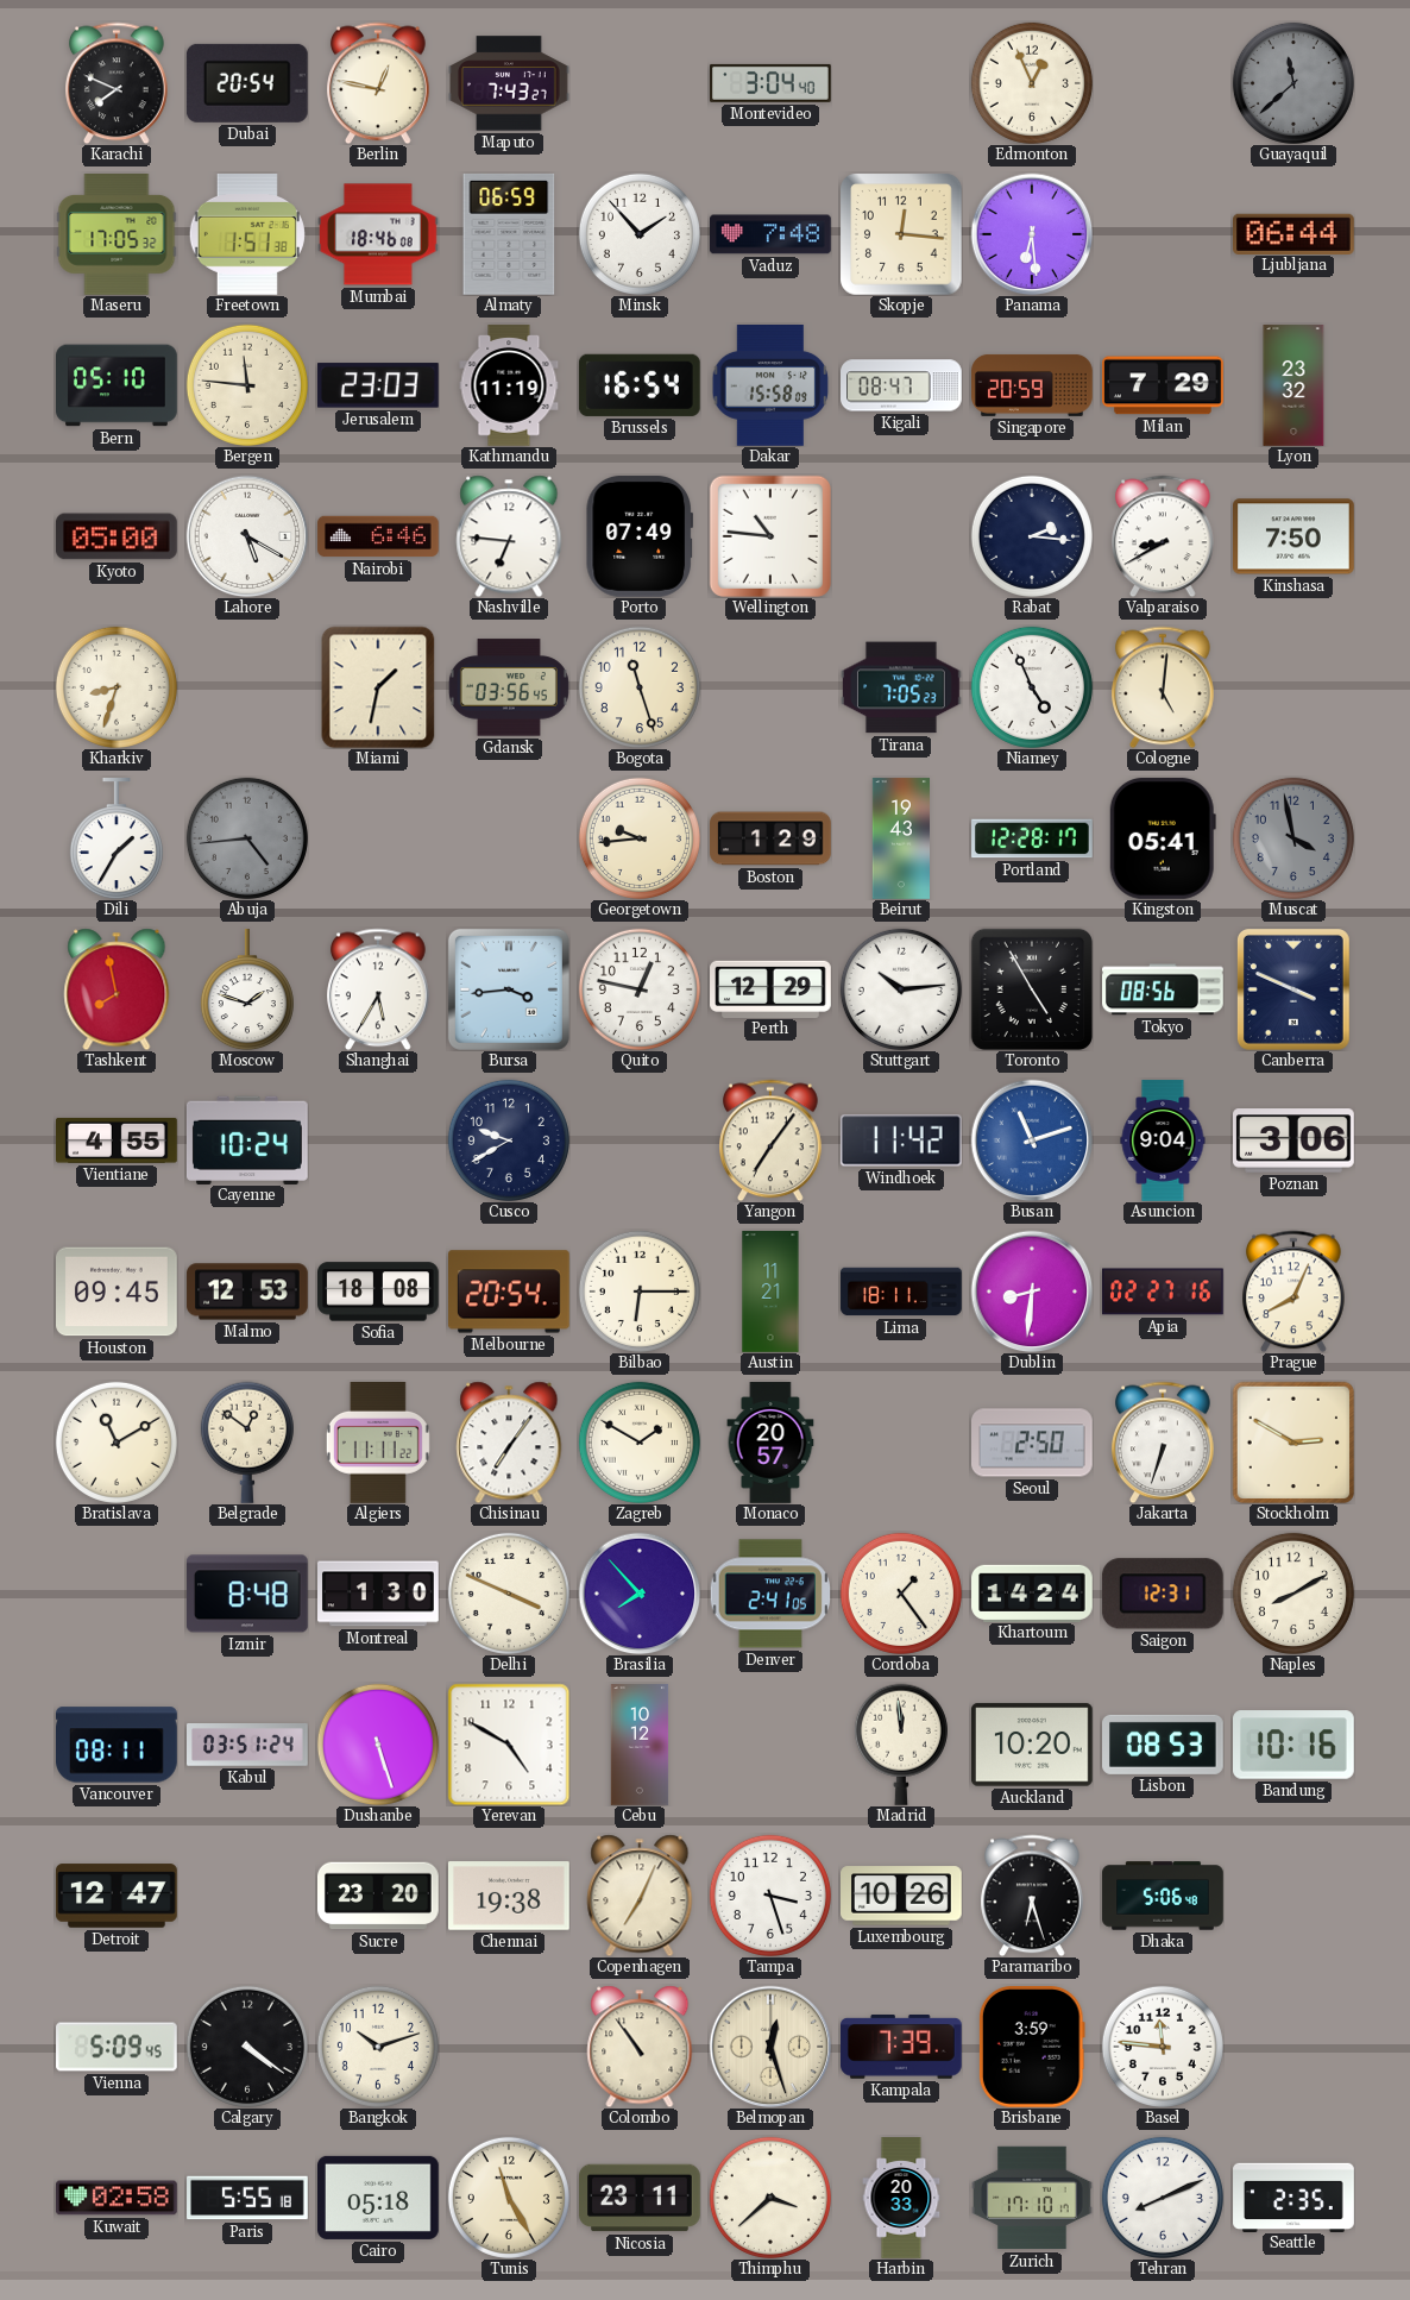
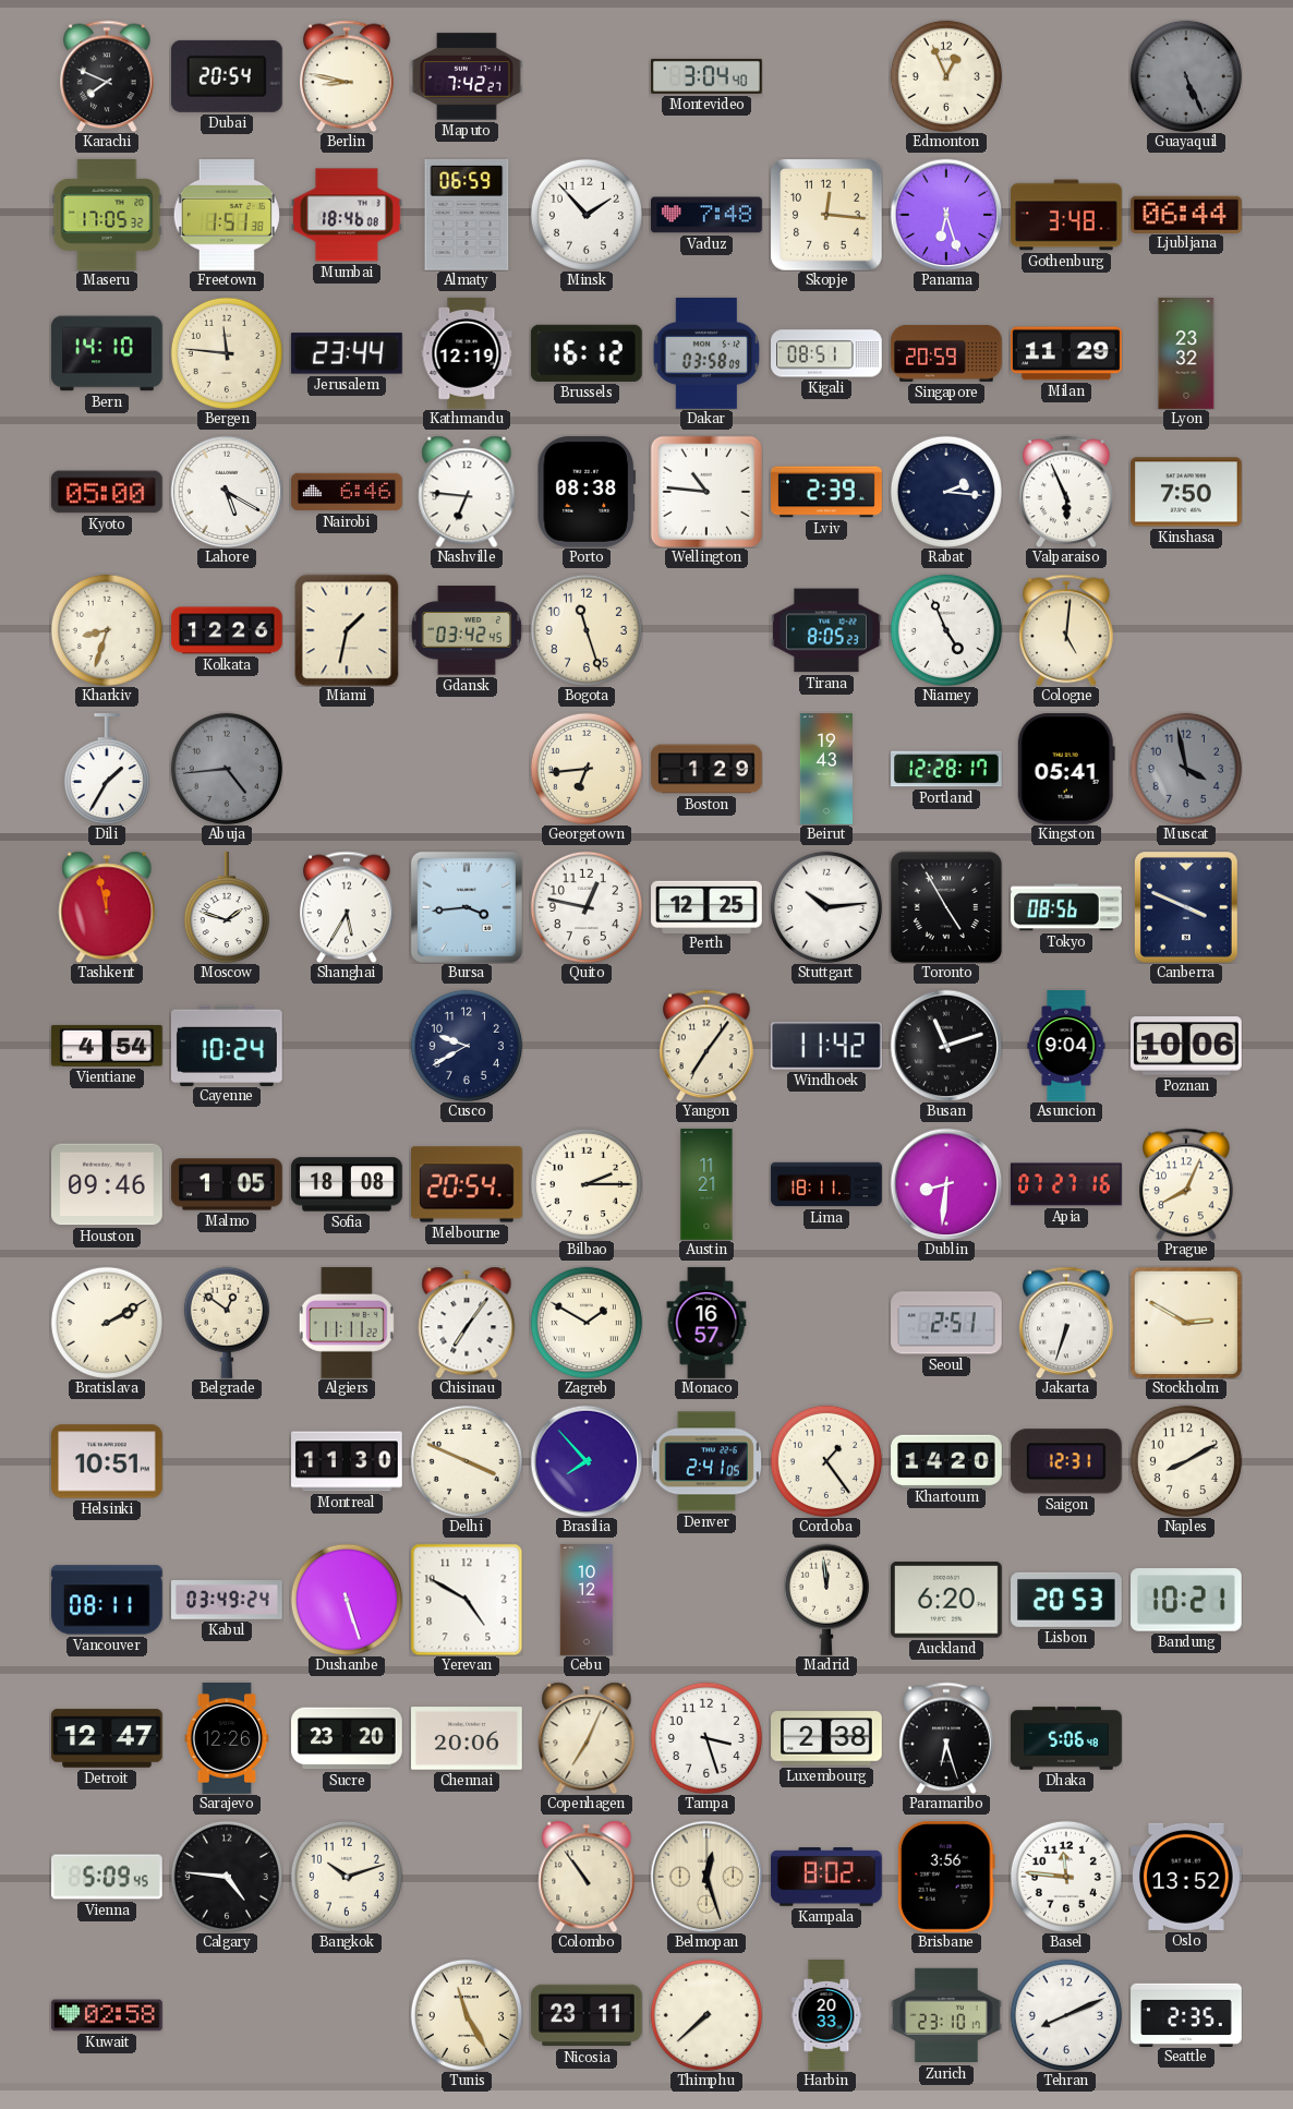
Berlin: 12:47 -> 8:47
Maputo: 7:43 -> 7:42
Guayaquil: 11:38 -> 5:26
Panama: 6:29 -> 6:27
Gothenburg: none -> 3:48
Bern: 05:10 -> 14:10
Jerusalem: 23:03 -> 23:44
Kathmandu: 11:19 -> 12:19
Brussels: 16:54 -> 16:12
Dakar: 15:58 -> 03:58
Kigali: 08:47 -> 08:51
Milan: 7:29 -> 11:29
Porto: 07:49 -> 08:38
Lviv: none -> 2:39
Valparaiso: 8:40 -> 5:56
Kolkata: none -> 12:26
Gdansk: 03:56 -> 03:42
Tirana: 7:05 -> 8:05
Georgetown: 9:44 -> 6:44
Tashkent: 7:58 -> 11:58
Perth: 12:29 -> 12:25
Vientiane: 4:55 -> 4:54
Busan dial: blue -> black
Poznan: 3:06 -> 10:06
Houston: 09:45 -> 09:46
Malmo: 12:53 -> 1:05
Bilbao: 6:15 -> 2:15
Apia: 02:27 -> 07:27
Bratislava: 11:10 -> 2:10
Monaco: 20:57 -> 16:57
Seoul: 2:50 -> 2:51
Helsinki: none -> 10:51
Izmir: 8:48 -> none
Montreal: 1:30 -> 11:30
Khartoum: 14:24 -> 14:20
Kabul: 03:51 -> 03:49
Auckland: 10:20 -> 6:20
Lisbon: 08:53 -> 20:53
Bandung: 10:16 -> 10:21
Sarajevo: none -> 12:26
Chennai: 19:38 -> 20:06
Luxembourg: 10:26 -> 2:38
Calgary: 4:21 -> 4:46
Kampala: 7:39 -> 8:02
Brisbane: 3:59 -> 3:56
Oslo: none -> 13:52
Paris: 5:55 -> none
Cairo: 05:18 -> none
Thimphu: 3:38 -> 7:38
Zurich: 17:10 -> 23:10
